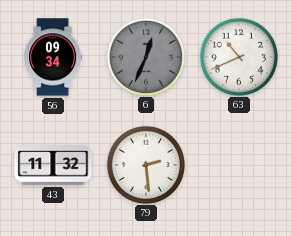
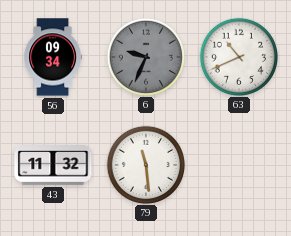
6: 12:34 -> 9:34
79: 2:29 -> 11:29
